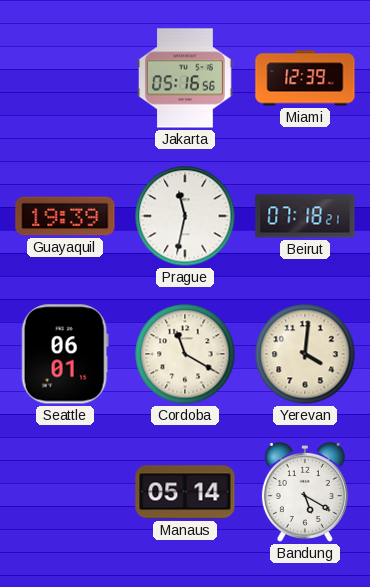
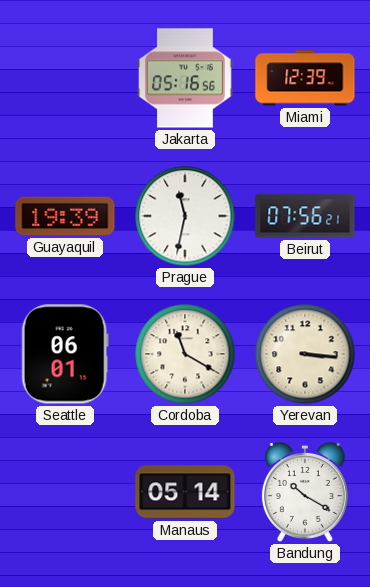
Beirut: 07:18 -> 07:56
Yerevan: 4:01 -> 3:16
Bandung: 5:20 -> 10:20
